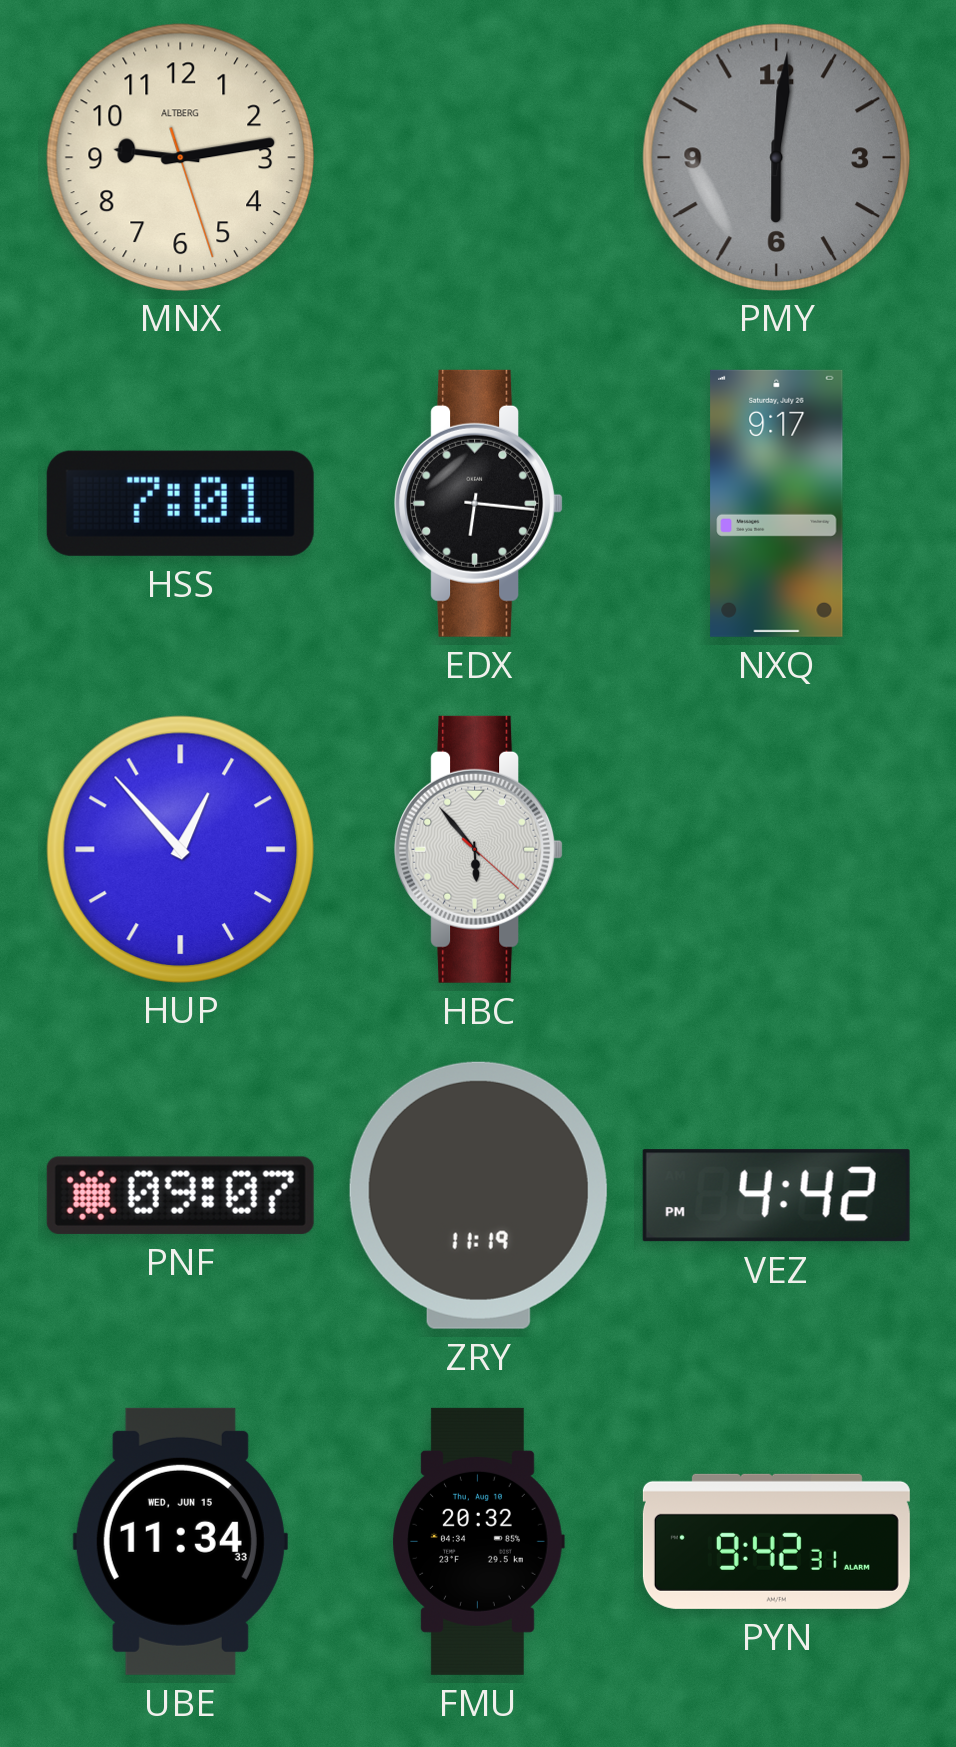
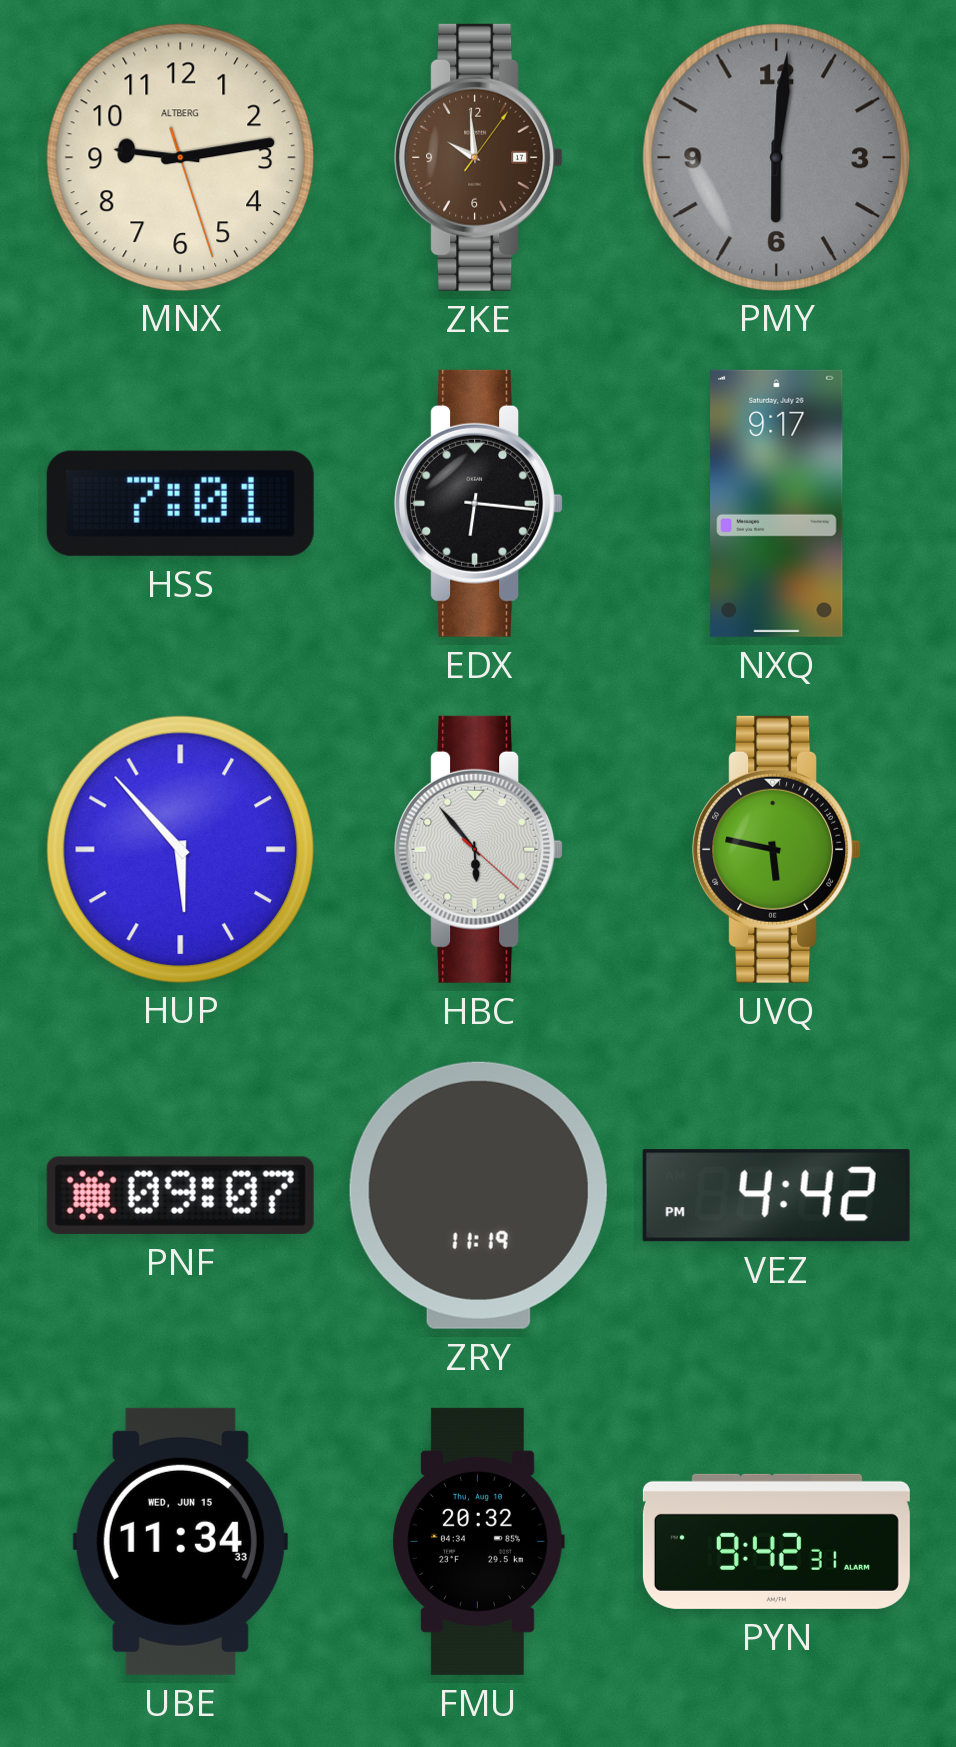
ZKE: none -> 9:59
HUP: 12:53 -> 5:53
UVQ: none -> 5:47
